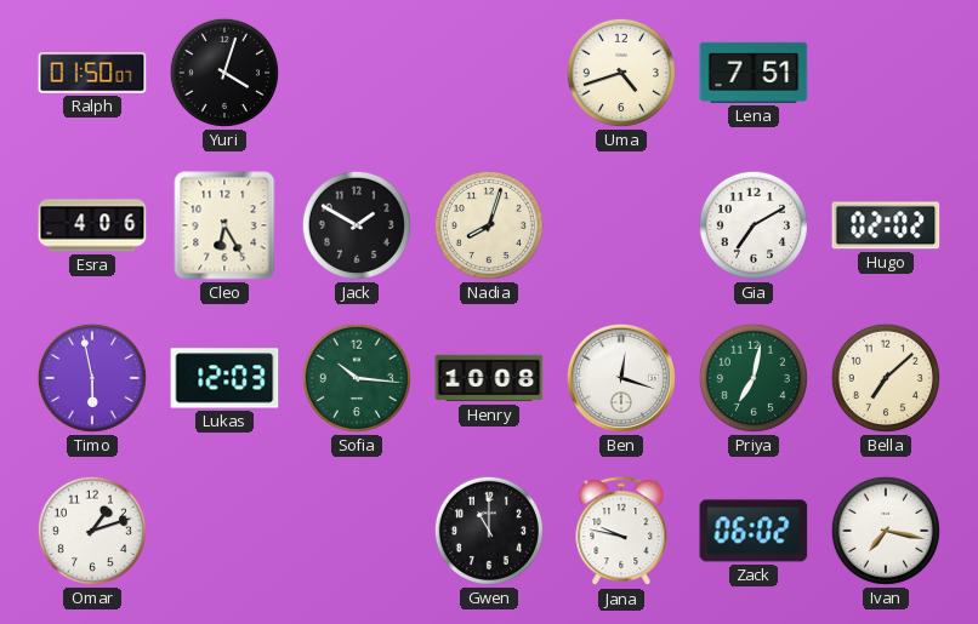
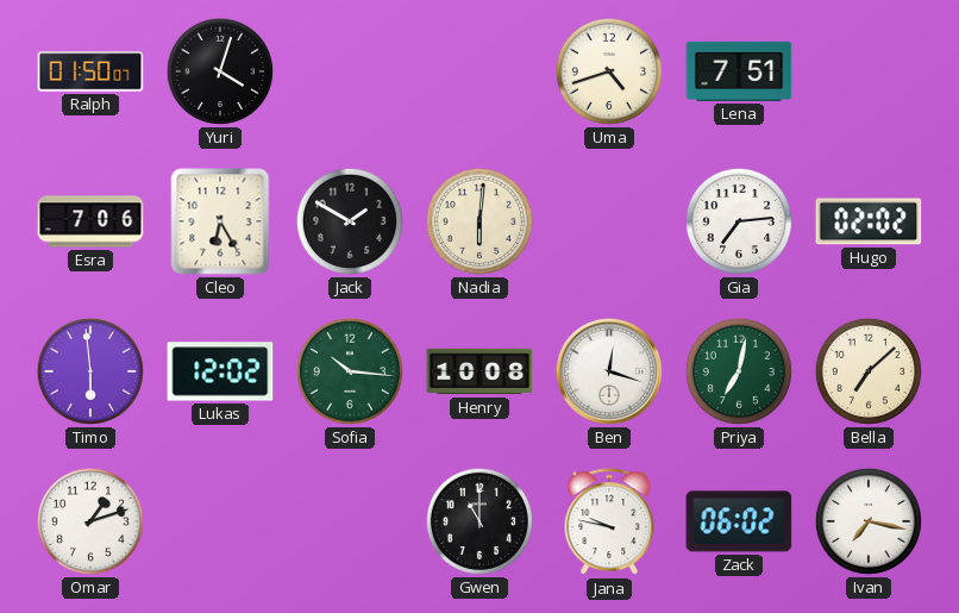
Esra: 4:06 -> 7:06
Nadia: 8:03 -> 6:01
Gia: 7:10 -> 7:14
Timo: 5:58 -> 5:59
Lukas: 12:03 -> 12:02
